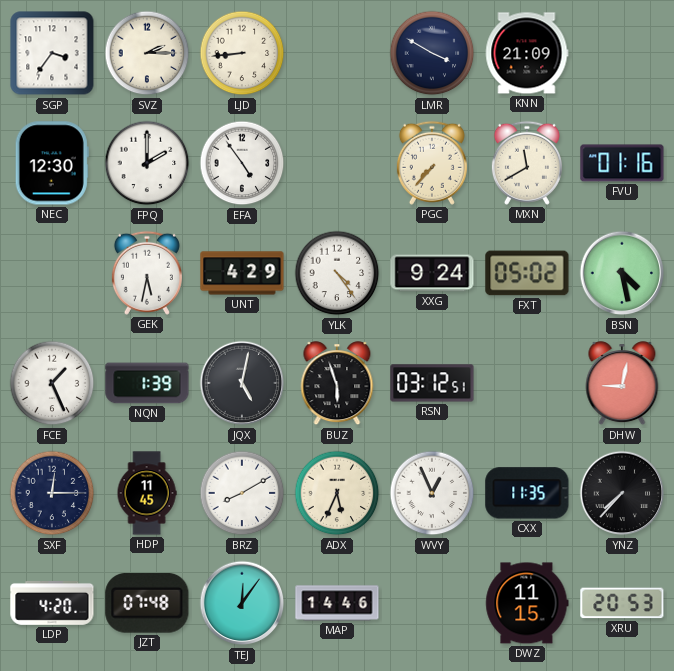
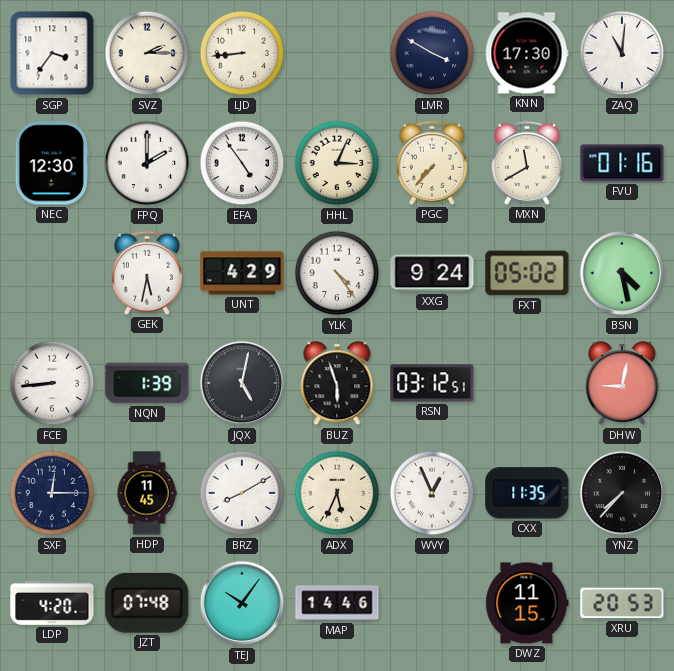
KNN: 21:09 -> 17:30
ZAQ: none -> 11:01
HHL: none -> 3:04
FCE: 1:26 -> 8:44
TEJ: 12:06 -> 10:06
